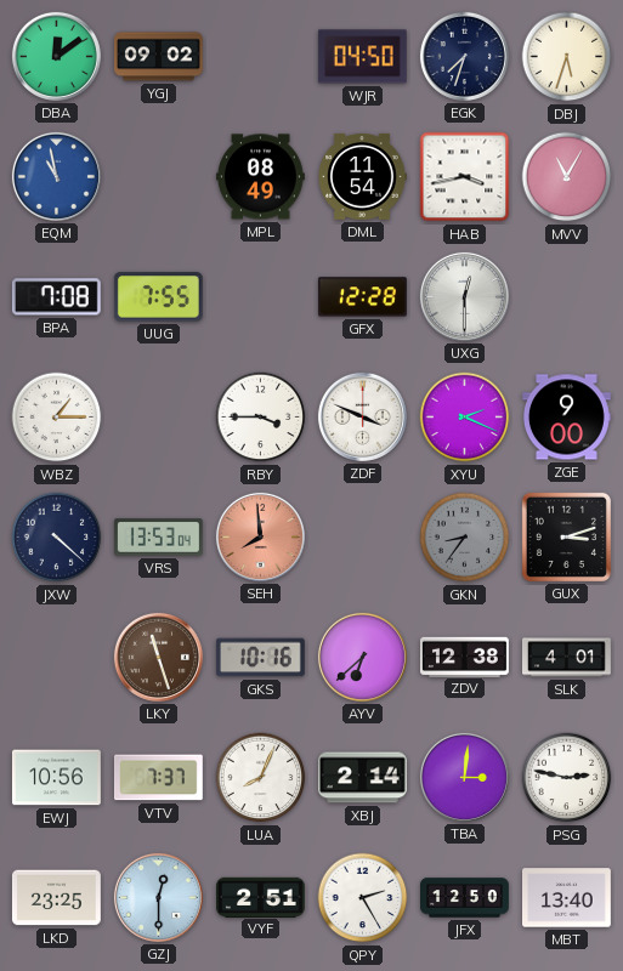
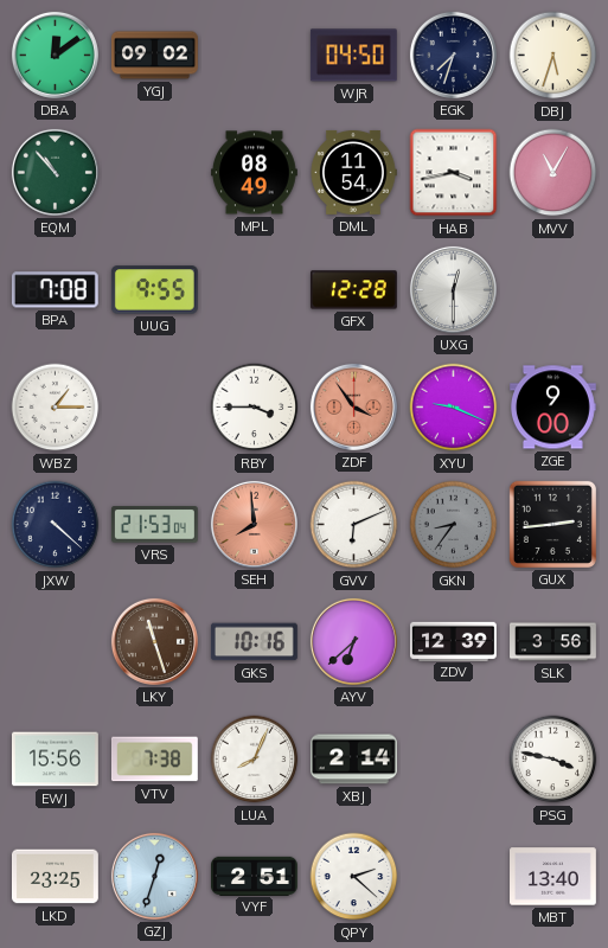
EQM: 10:58 -> 10:53
EQM dial: blue -> green
UUG: 7:55 -> 9:55
ZDF: 3:49 -> 3:54
ZDF dial: white -> salmon
XYU: 2:19 -> 9:19
VRS: 13:53 -> 21:53
GVV: none -> 6:11
GUX: 3:12 -> 2:44
ZDV: 12:38 -> 12:39
SLK: 4:01 -> 3:56
EWJ: 10:56 -> 15:56
VTV: 7:37 -> 7:38
TBA: 3:01 -> none
PSG: 2:47 -> 3:47
GZJ: 12:30 -> 12:33
QPY: 2:25 -> 2:22
JFX: 12:50 -> none
